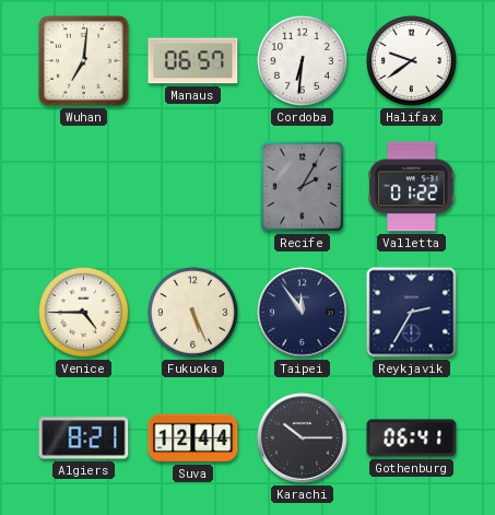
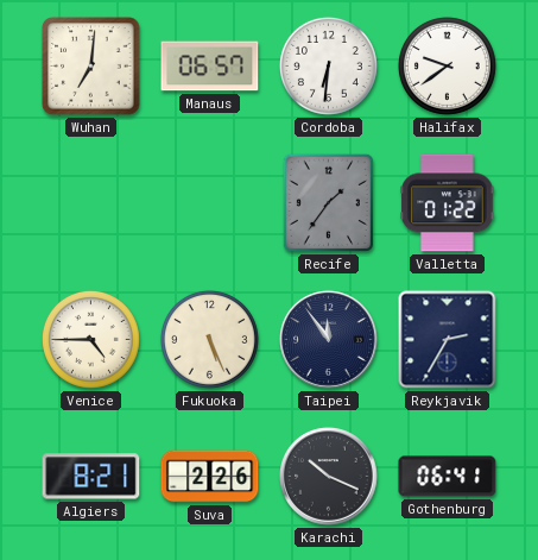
Recife: 2:05 -> 1:36
Suva: 12:44 -> 2:26
Karachi: 10:15 -> 10:19
